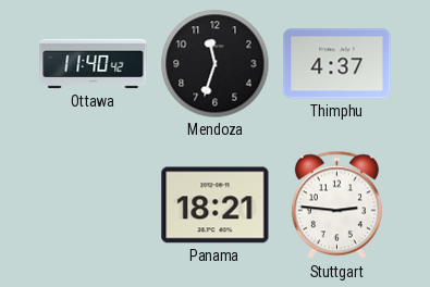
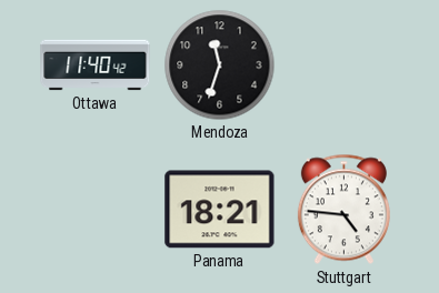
Thimphu: 4:37 -> none
Stuttgart: 2:46 -> 4:46
